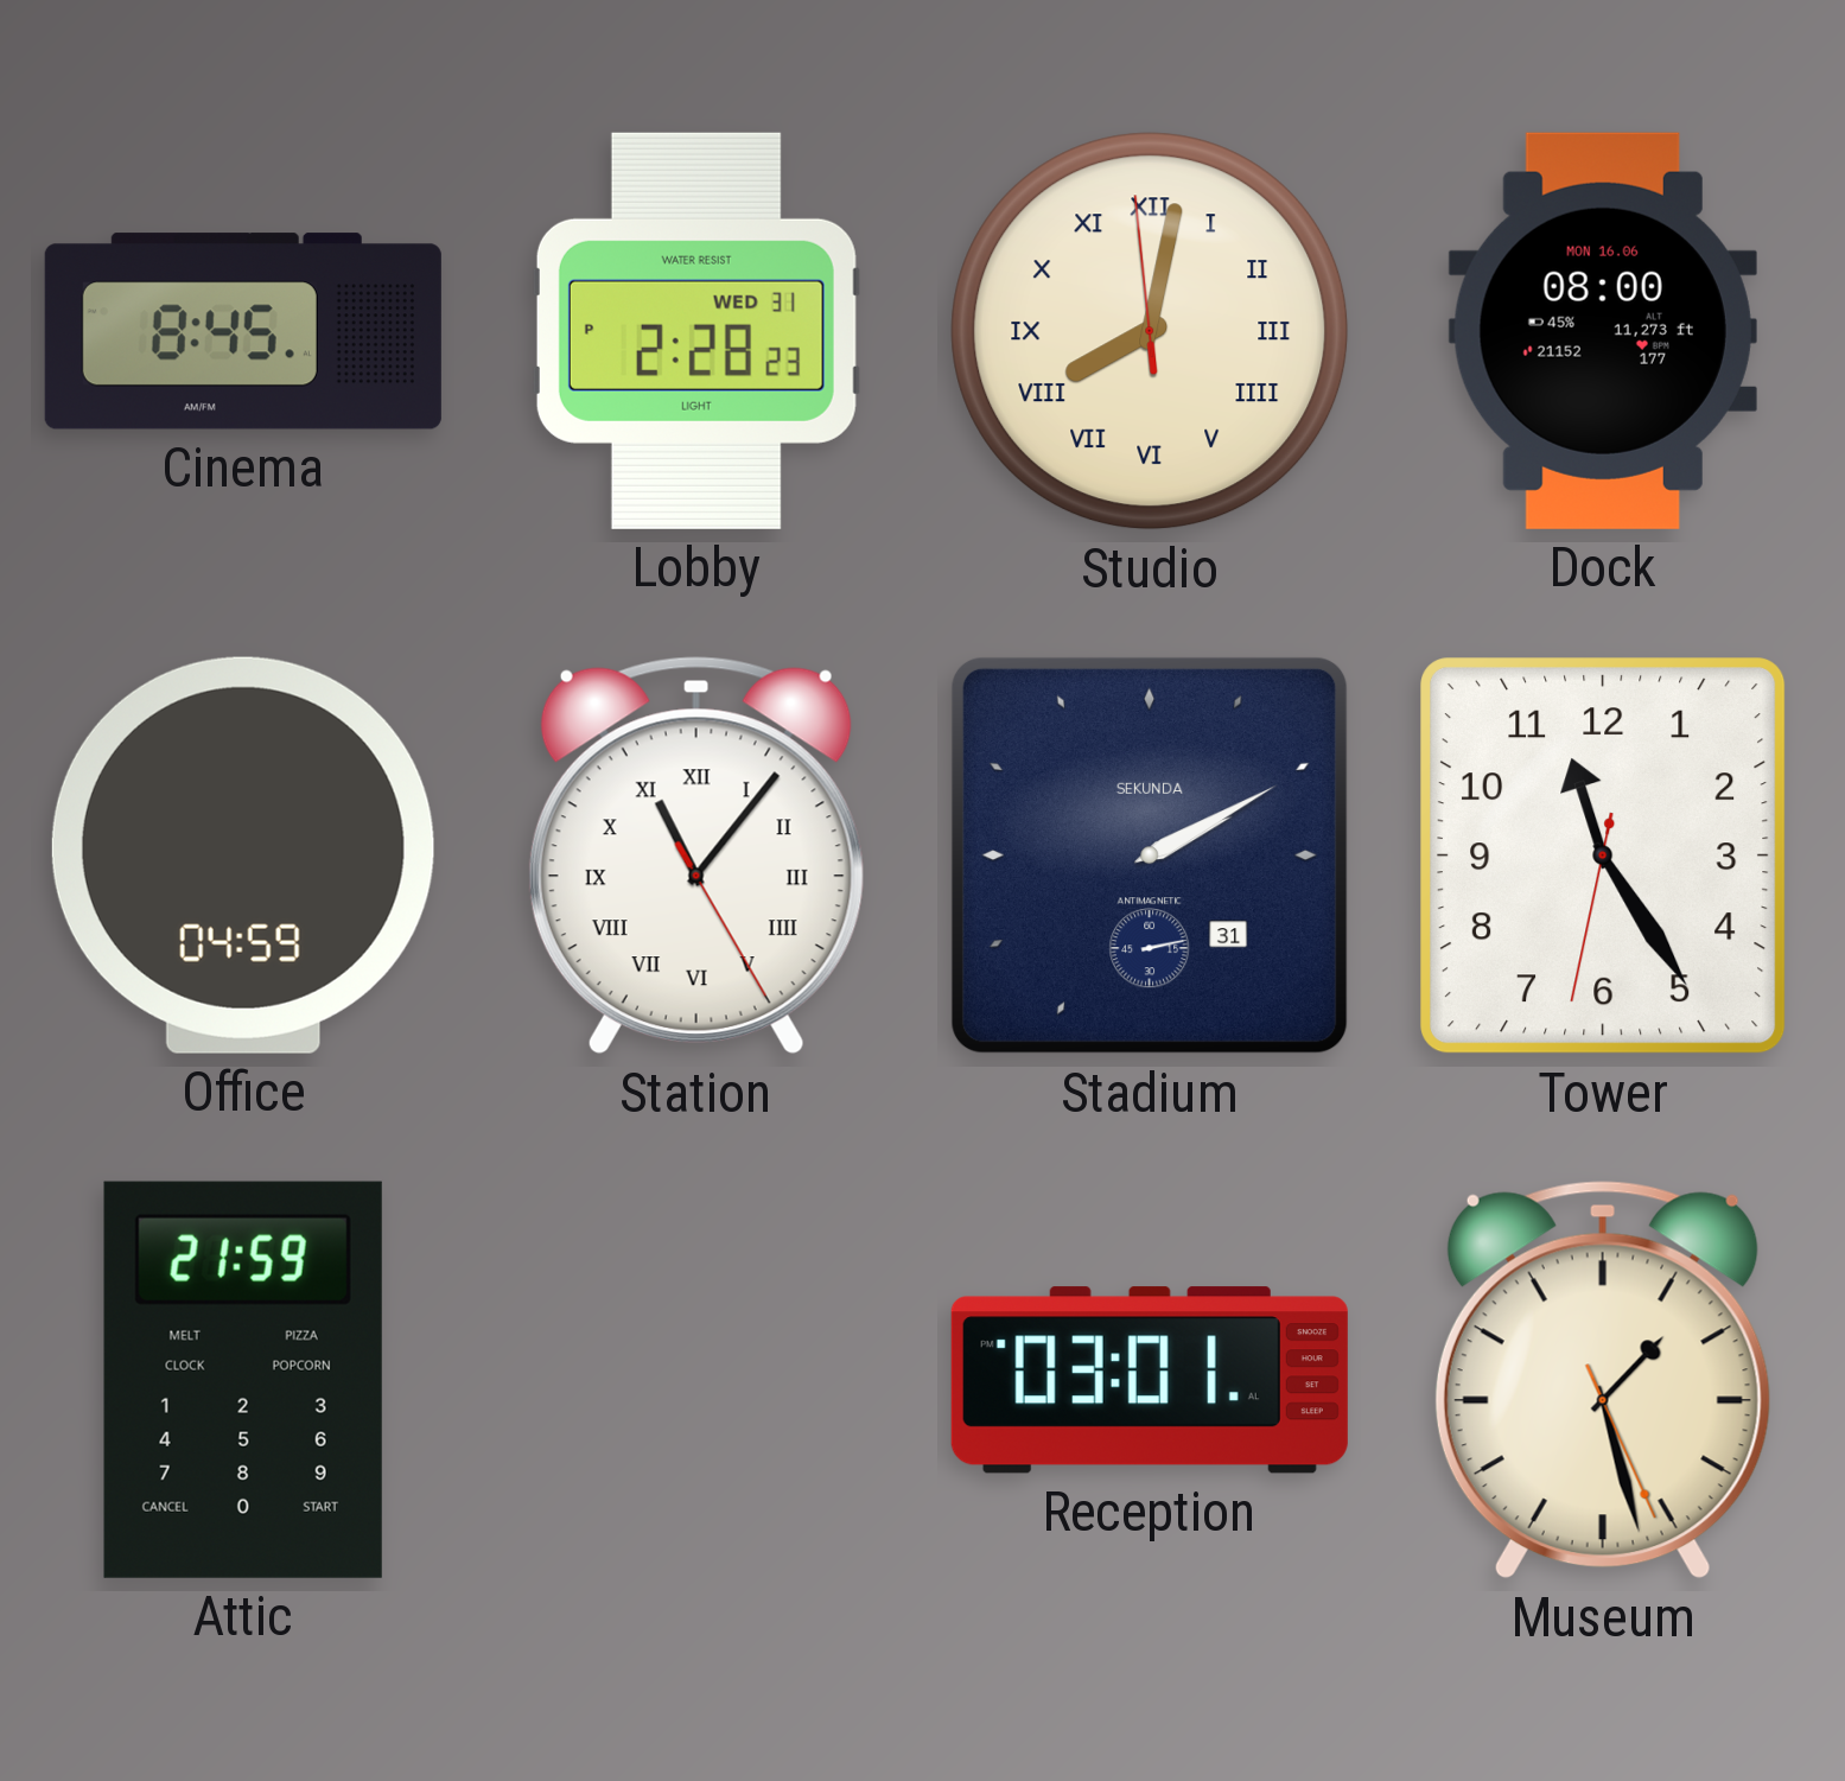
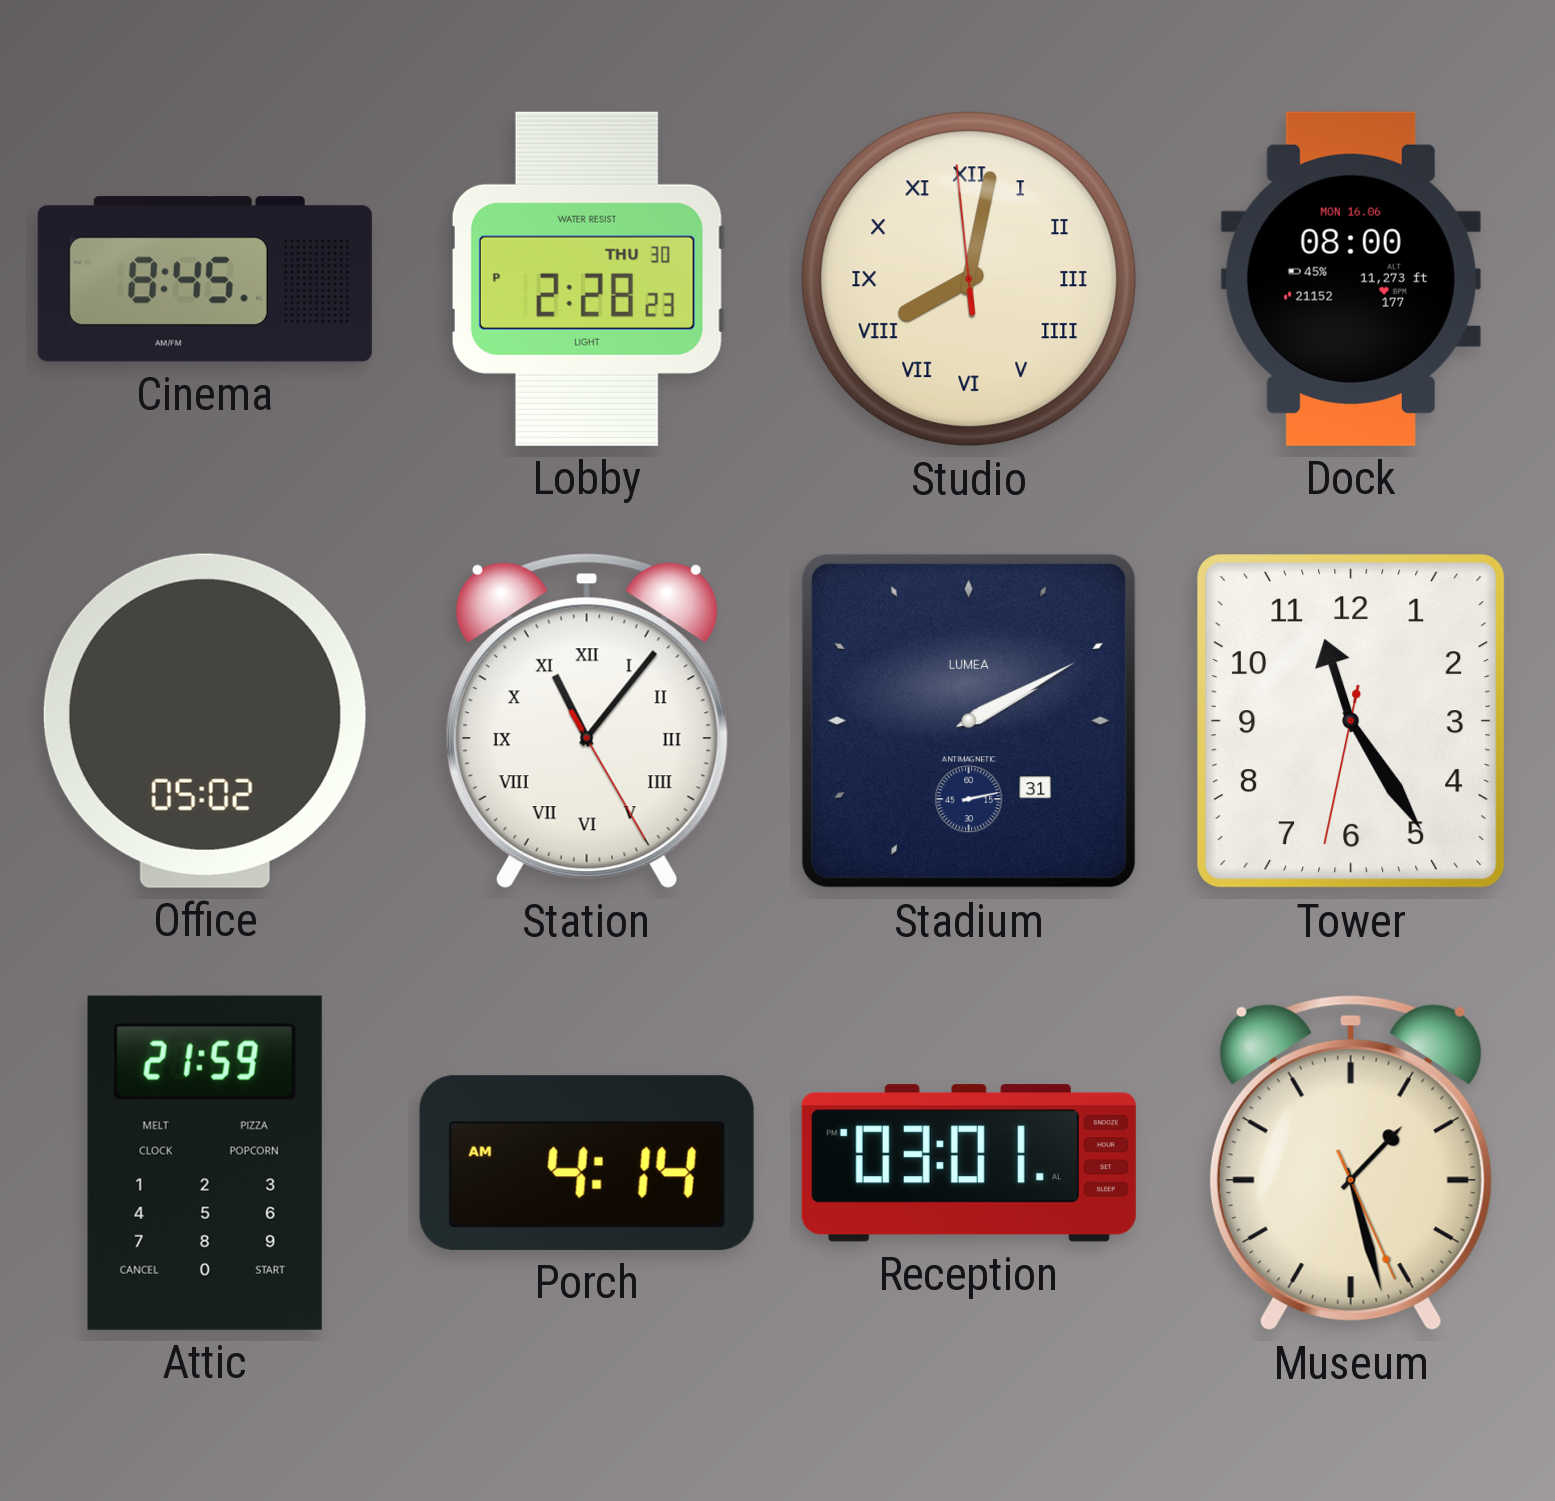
Lobby date: WED 31 -> THU 30
Office: 04:59 -> 05:02
Stadium brand: SEKUNDA -> LUMEA
Porch: none -> 4:14
